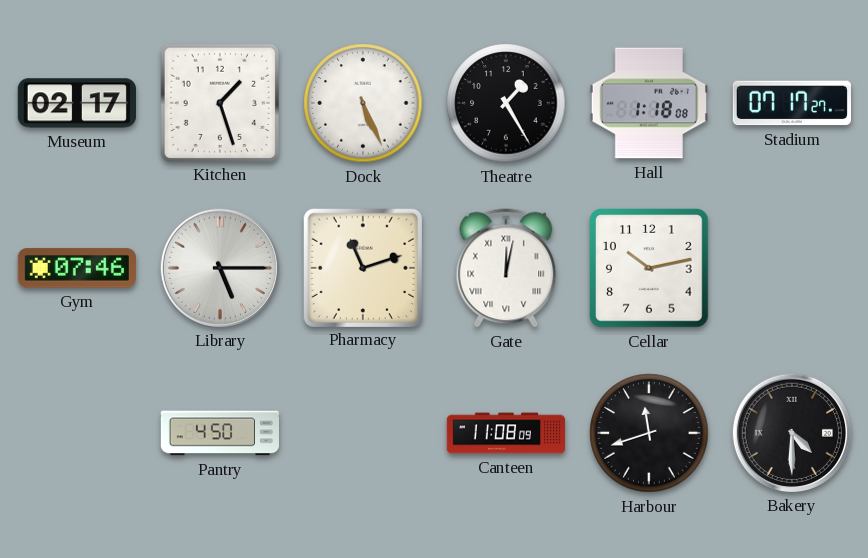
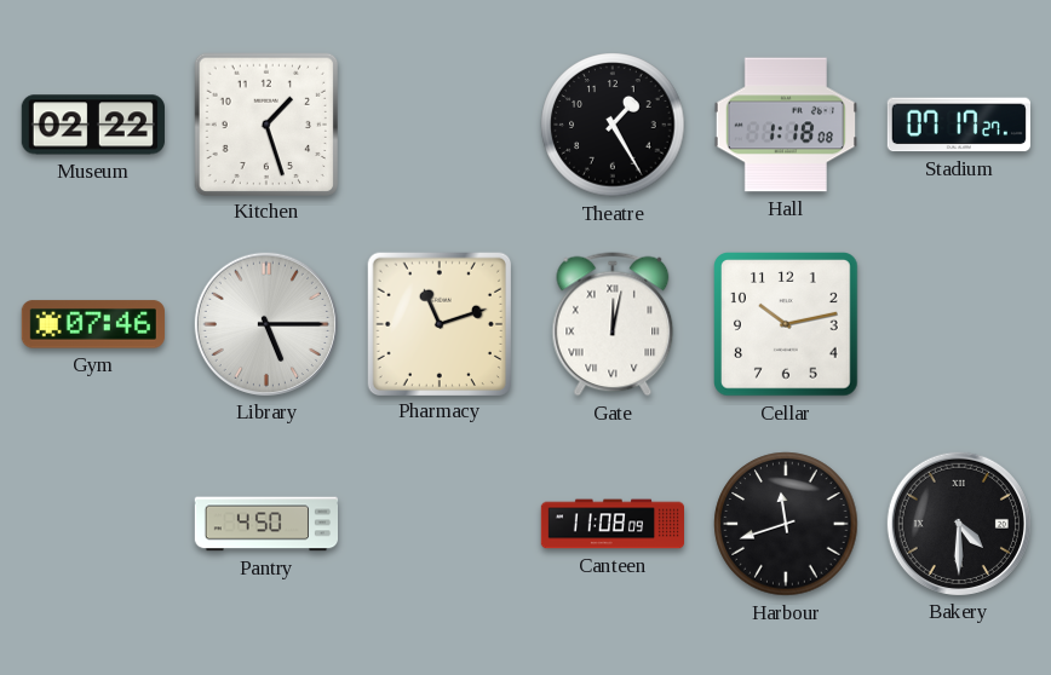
Museum: 02:17 -> 02:22
Dock: 5:26 -> none
